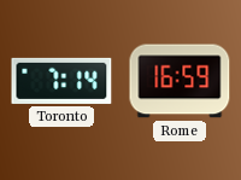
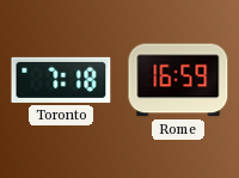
Toronto: 7:14 -> 7:18
